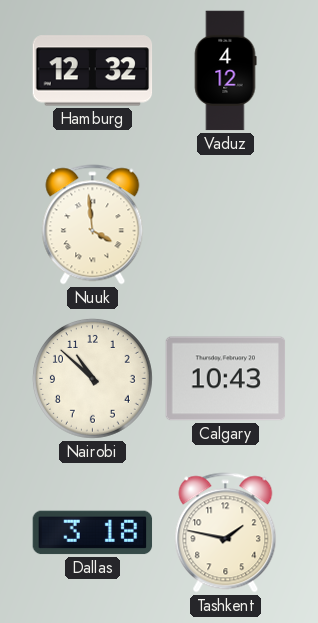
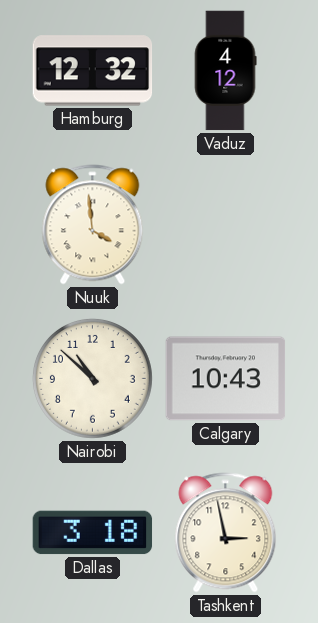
Tashkent: 1:47 -> 2:58
